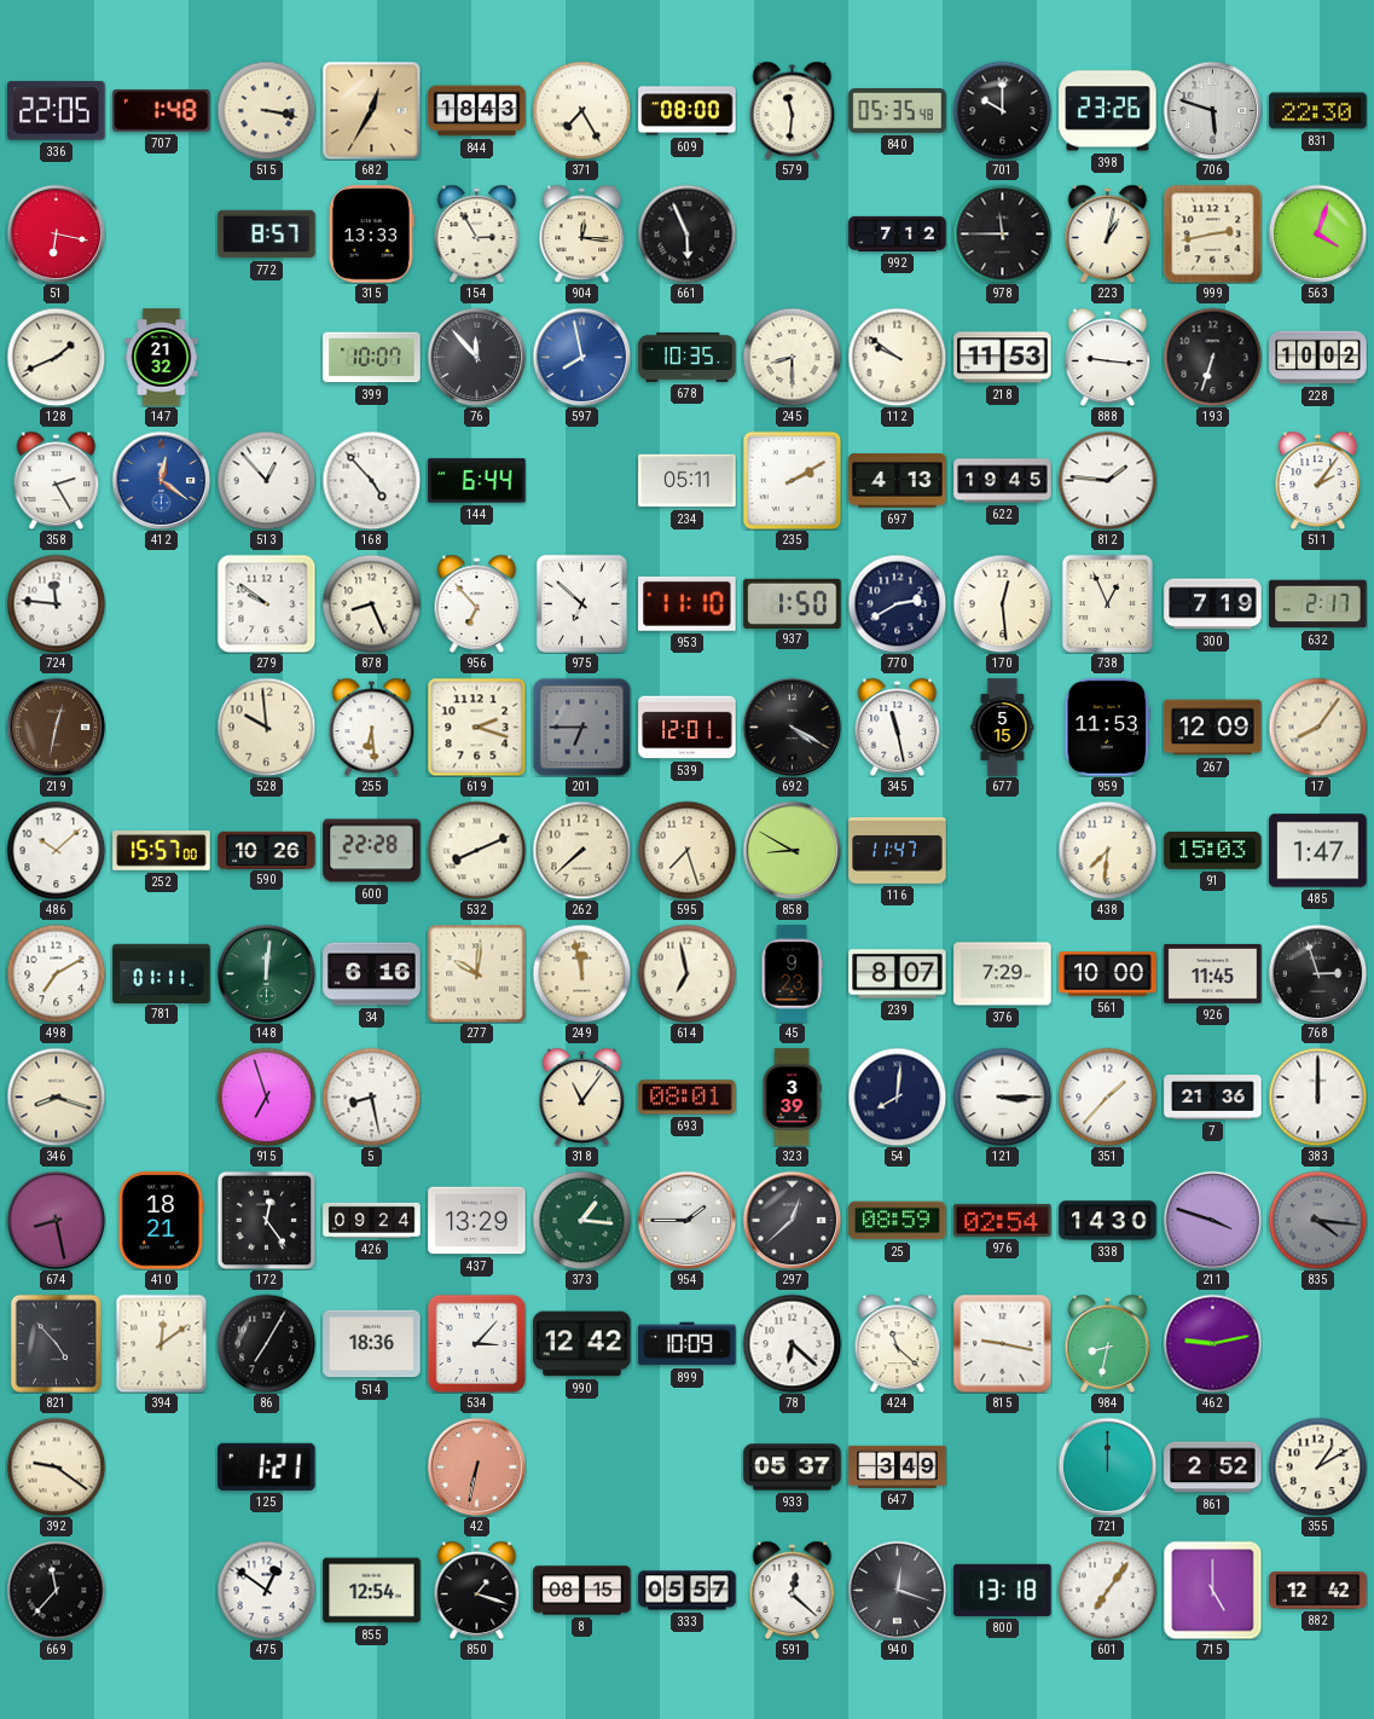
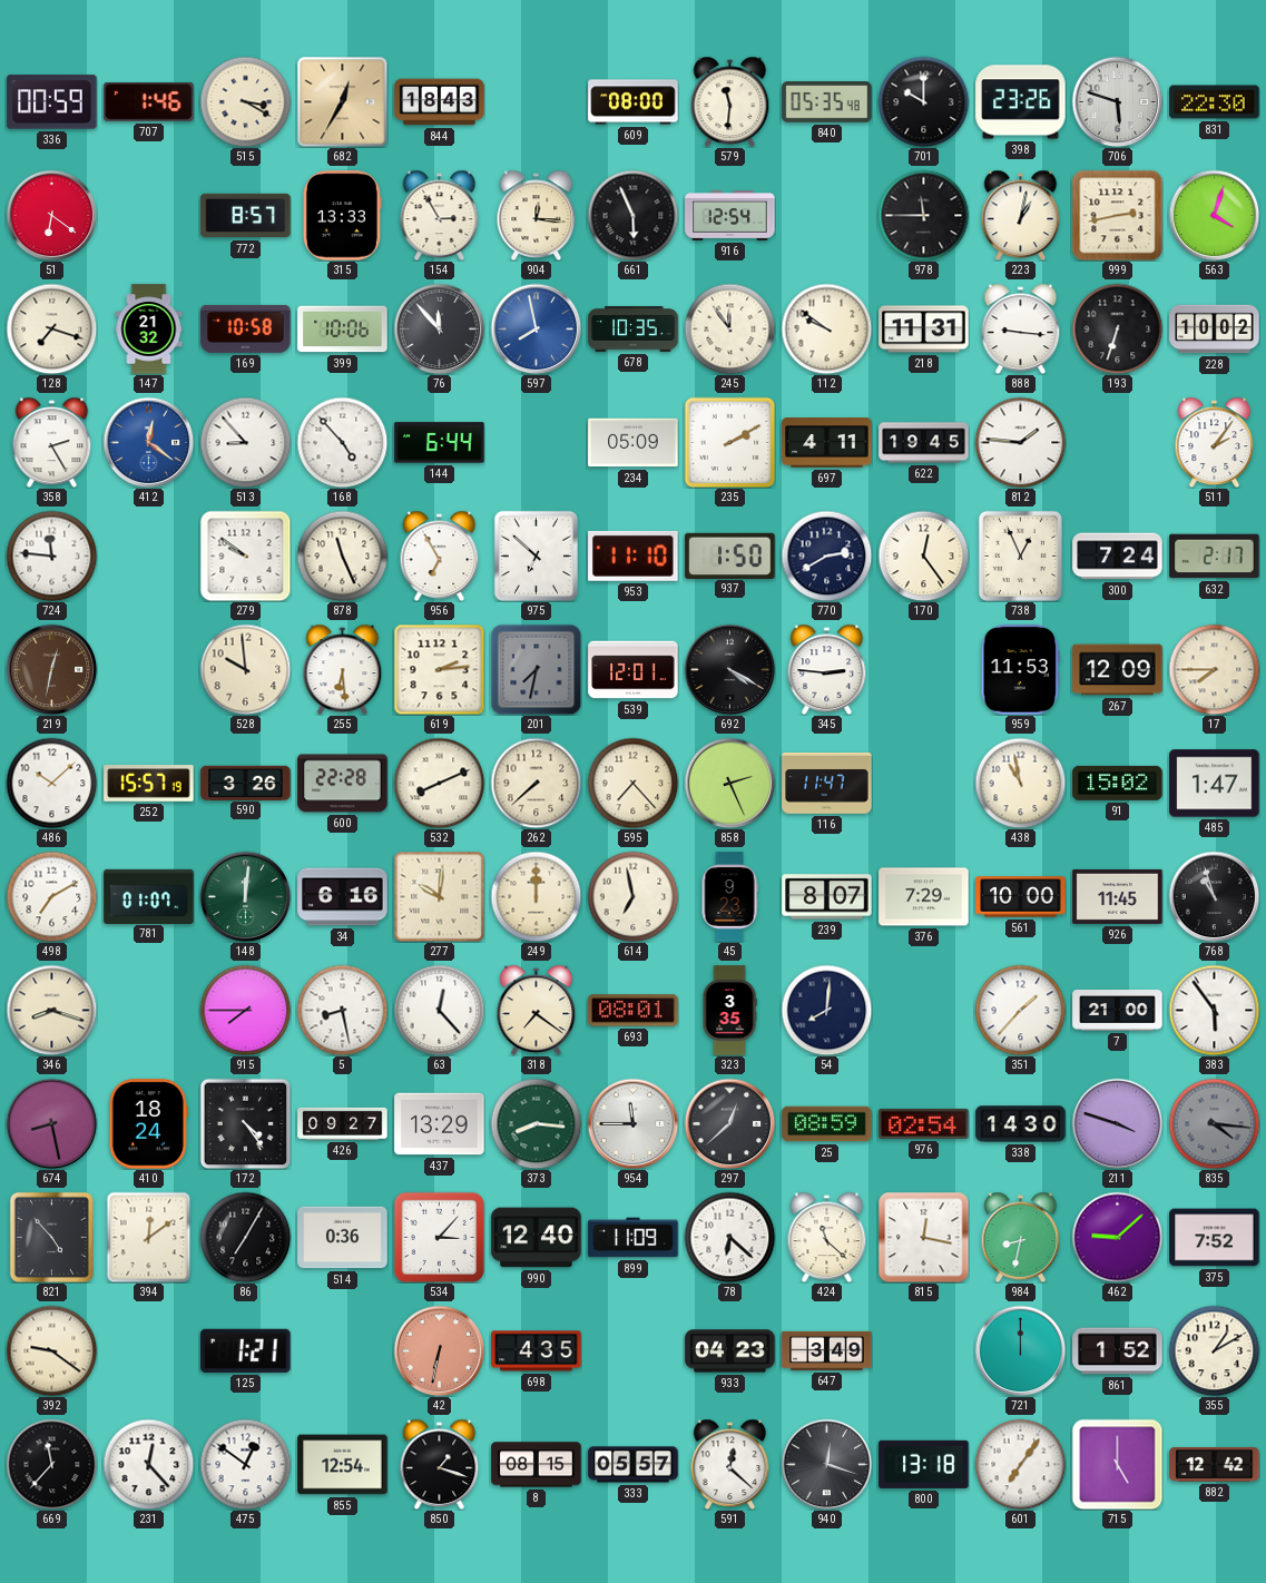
336: 22:05 -> 00:59
707: 1:48 -> 1:46
515: 3:17 -> 3:20
371: 7:25 -> none
51: 6:17 -> 6:21
916: none -> 12:54
992: 7:12 -> none
128: 1:41 -> 7:18
169: none -> 10:58
399: 10:07 -> 10:06
245: 8:30 -> 11:54
218: 11:53 -> 11:31
513: 12:53 -> 8:53
234: 05:11 -> 05:09
697: 4:13 -> 4:11
878: 8:26 -> 11:26
956: 6:53 -> 6:55
170: 12:29 -> 12:24
300: 7:19 -> 7:24
619: 2:18 -> 2:14
201: 6:45 -> 7:32
345: 11:28 -> 2:46
677: 5:15 -> none
17: 8:06 -> 7:45
252: 15:57:00 -> 15:57:19
590: 10:26 -> 3:26
595: 7:27 -> 7:23
858: 8:50 -> 2:26
438: 7:31 -> 10:58
91: 15:03 -> 15:02
781: 01:11 -> 01:07
249: 11:58 -> 12:00
768: 2:57 -> 10:57
915: 6:57 -> 7:45
63: none -> 12:23
318: 11:06 -> 7:21
323: 3:39 -> 3:35
121: 3:15 -> none
7: 21:36 -> 21:00
383: 12:00 -> 5:54
410: 18:21 -> 18:24
172: 12:24 -> 4:24
426: 09:24 -> 09:27
373: 1:16 -> 8:16
954: 1:45 -> 11:45
514: 18:36 -> 0:36
990: 12:42 -> 12:40
899: 10:09 -> 11:09
815: 9:17 -> 12:17
462: 9:13 -> 9:08
375: none -> 7:52
698: none -> 4:35
933: 05:37 -> 04:23
861: 2:52 -> 1:52
231: none -> 12:23
